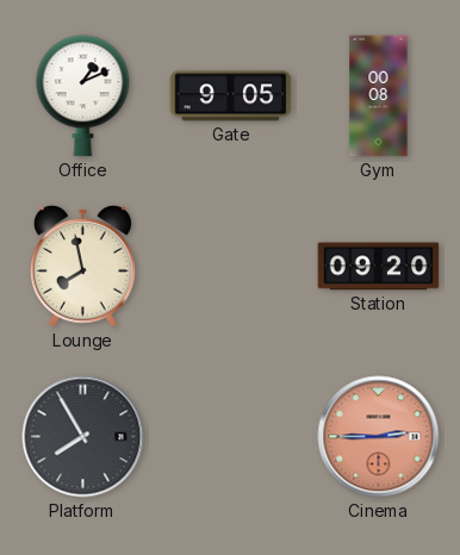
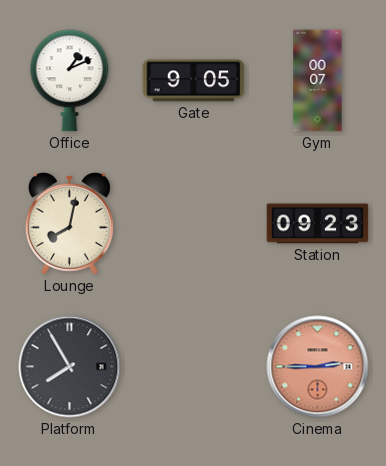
Gym: 00:08 -> 00:07
Lounge: 7:58 -> 8:02
Station: 09:20 -> 09:23
